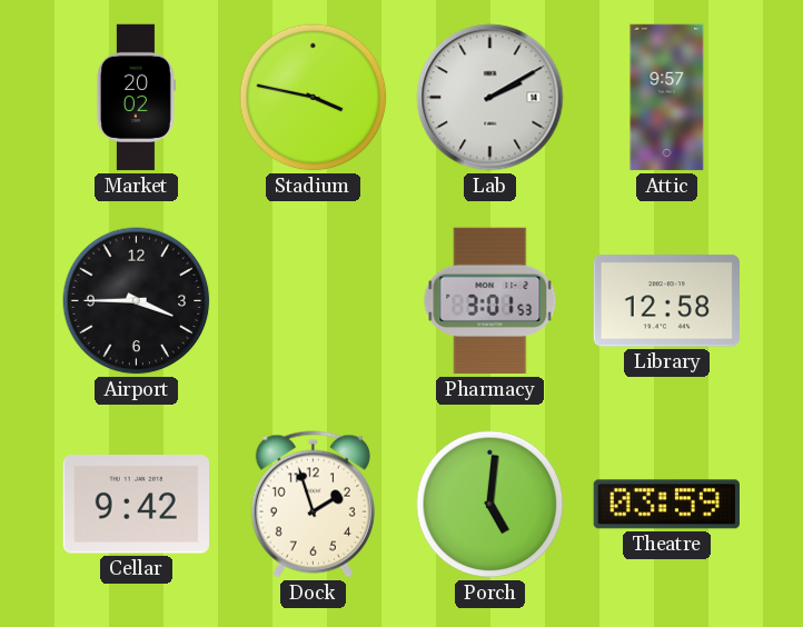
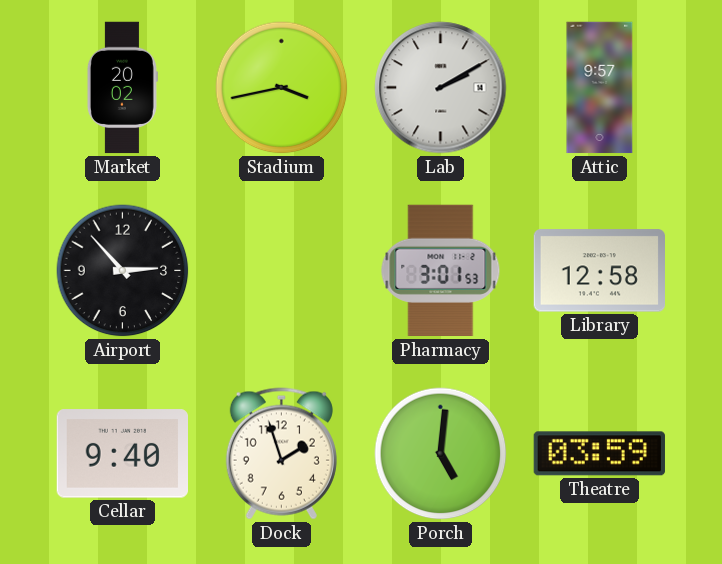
Stadium: 3:47 -> 3:43
Airport: 3:45 -> 2:53
Cellar: 9:42 -> 9:40
